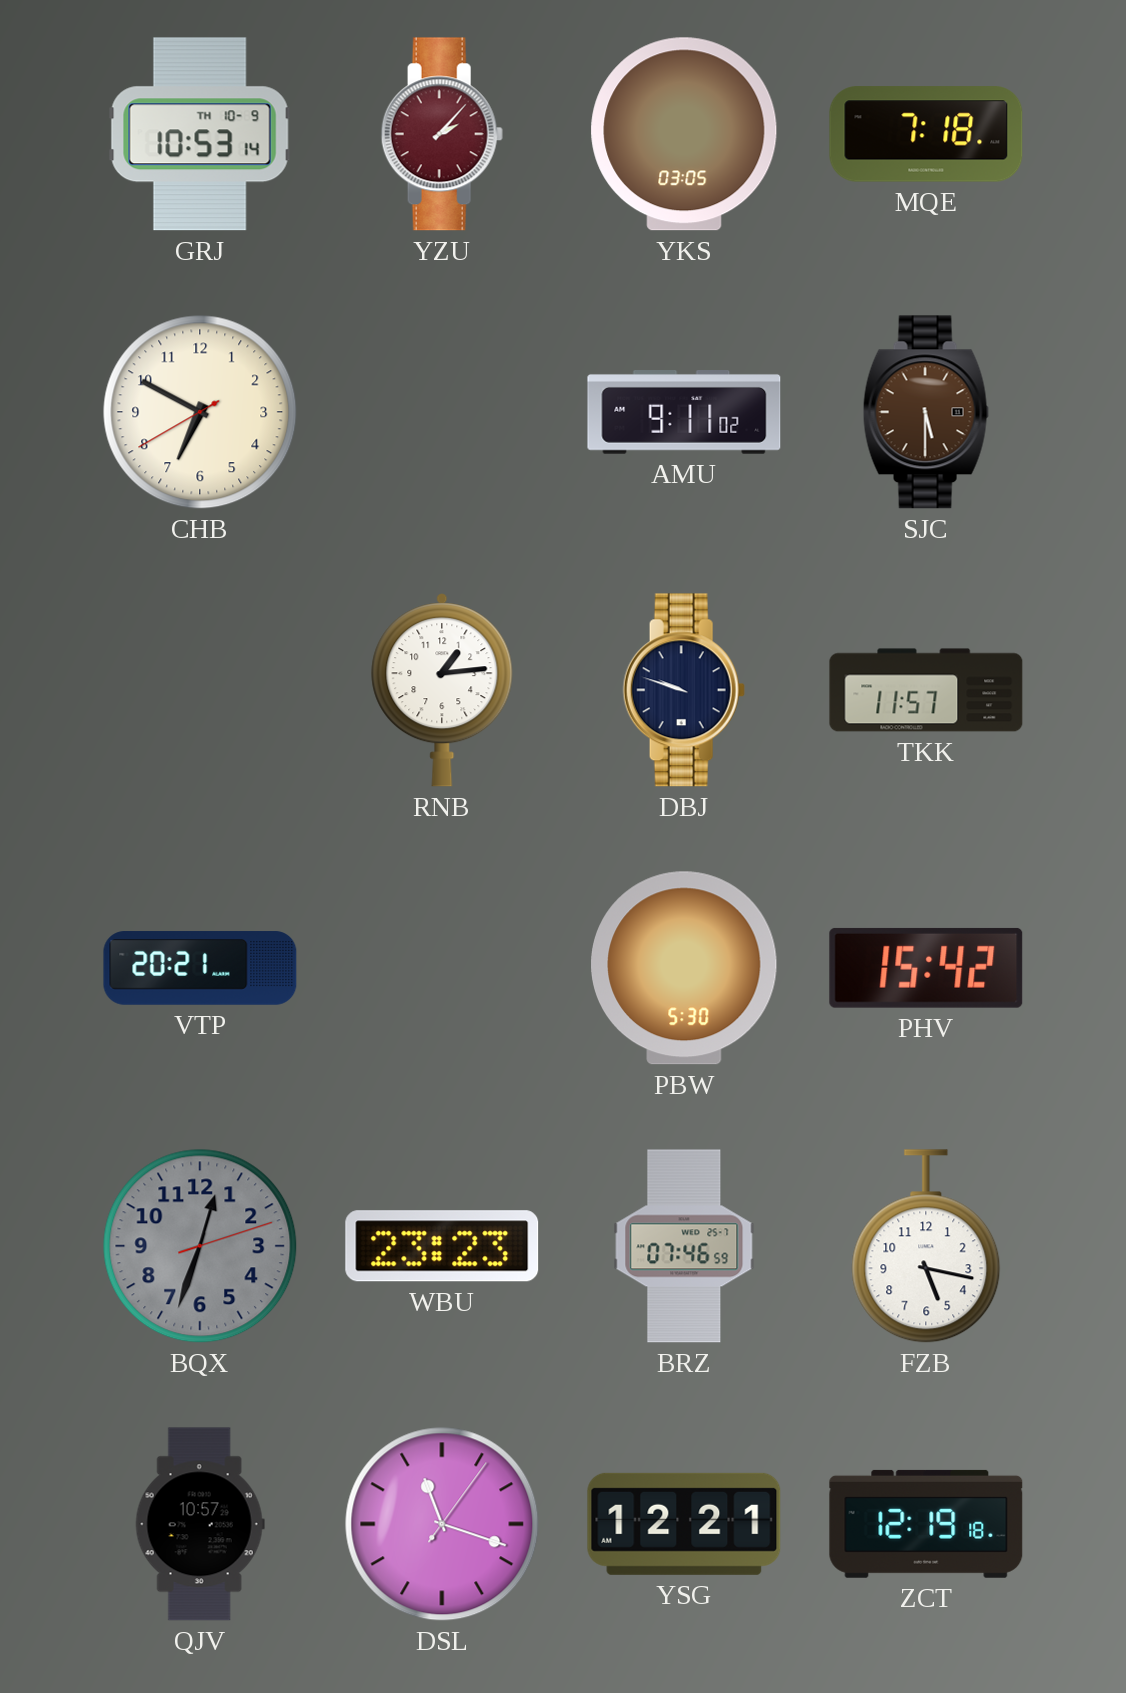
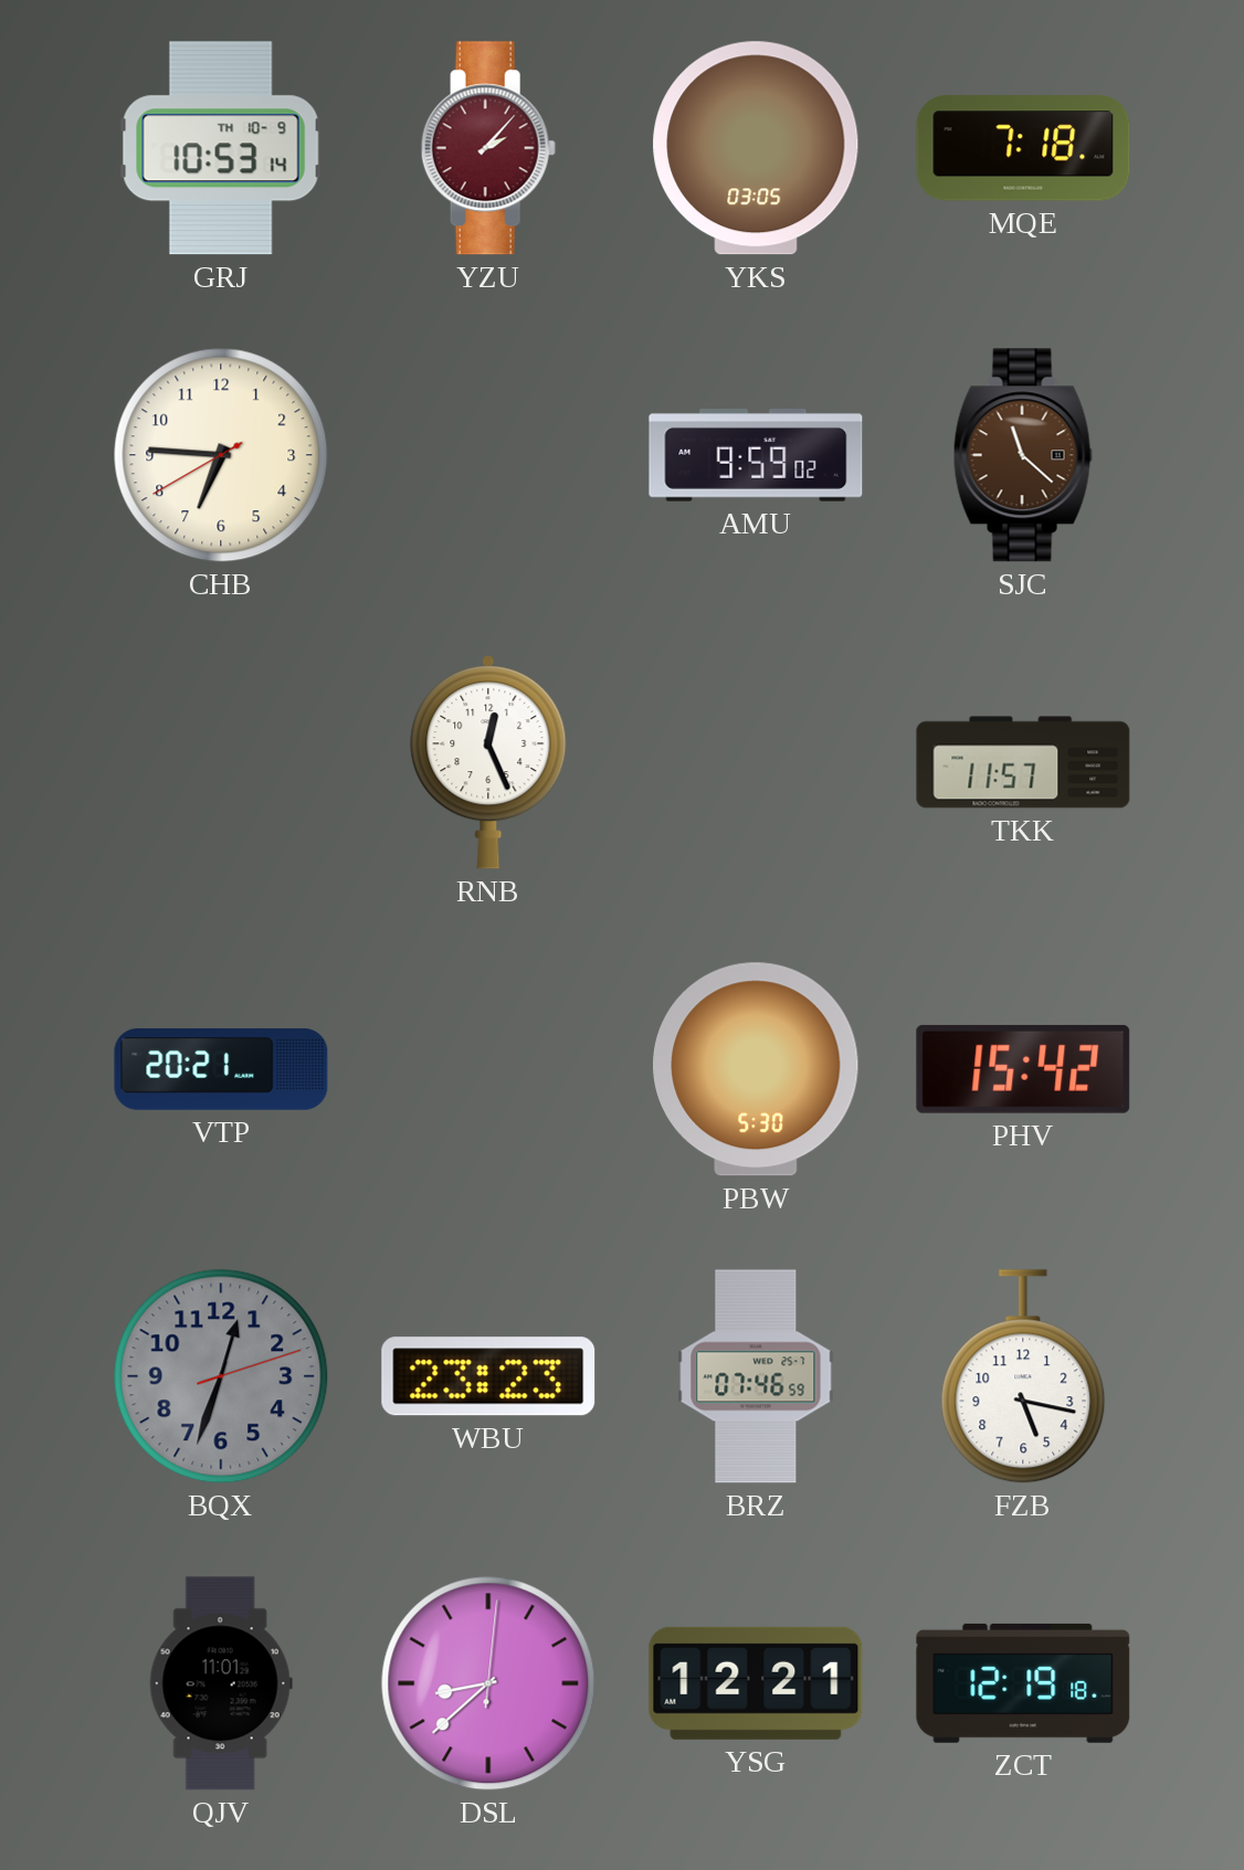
CHB: 6:49 -> 6:45
AMU: 9:11 -> 9:59
SJC: 5:30 -> 11:22
RNB: 1:14 -> 12:26
DBJ: 9:48 -> none
QJV: 10:57 -> 11:01
DSL: 11:18 -> 8:38
